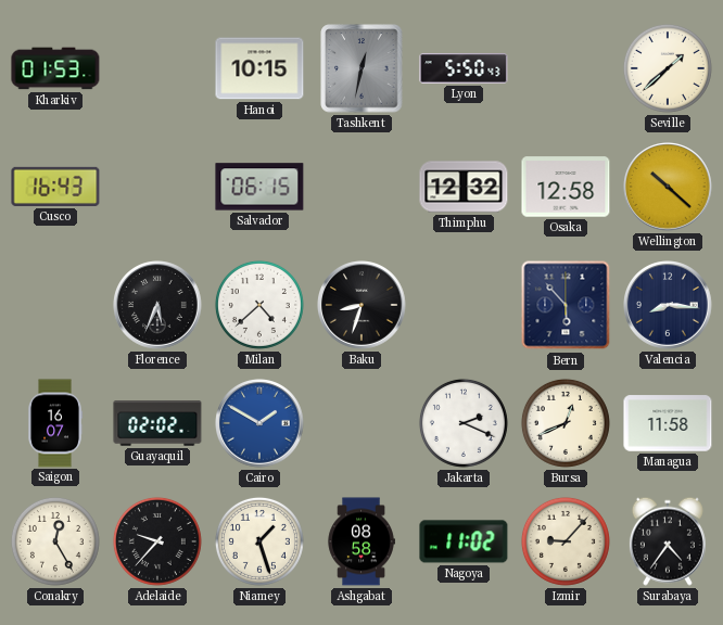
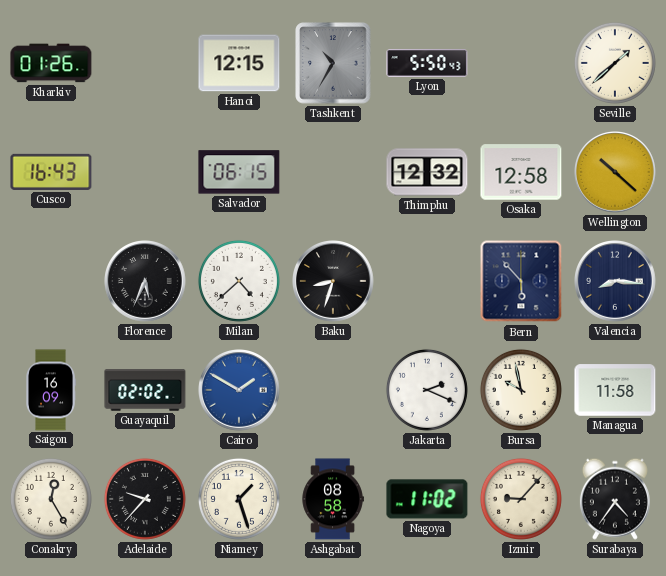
Kharkiv: 01:53 -> 01:26
Hanoi: 10:15 -> 12:15
Tashkent: 12:32 -> 10:35
Saigon: 16:07 -> 16:09
Bursa: 12:41 -> 9:58
